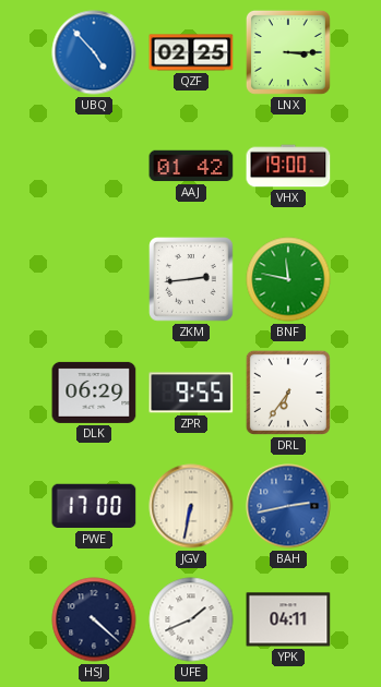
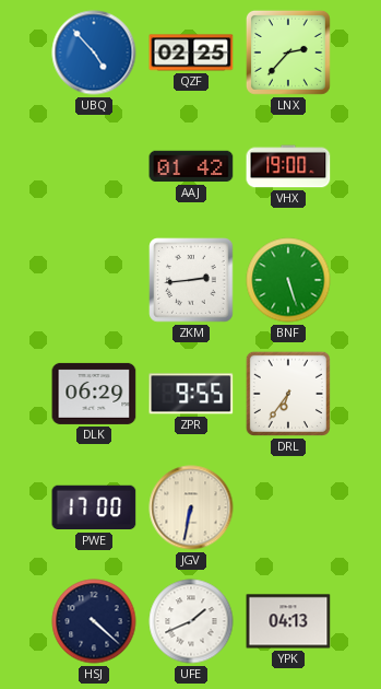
LNX: 3:15 -> 2:37
BNF: 11:47 -> 5:27
BAH: 2:43 -> none
YPK: 04:11 -> 04:13
